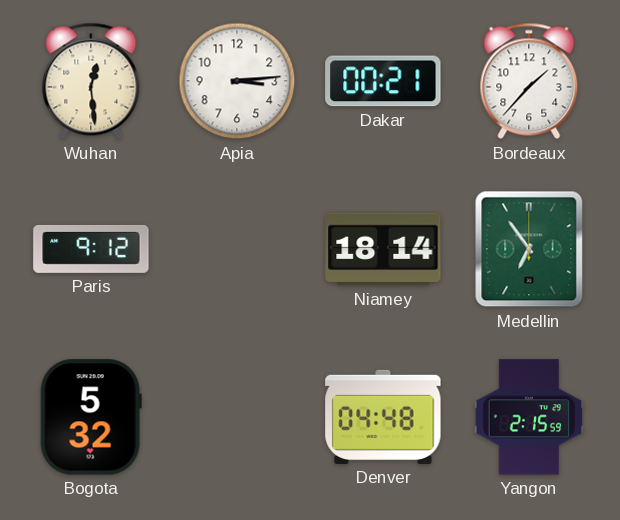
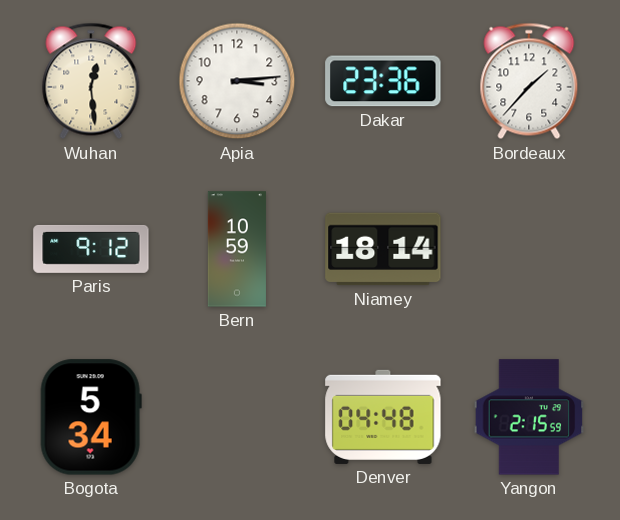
Dakar: 00:21 -> 23:36
Bern: none -> 10:59
Medellin: 6:54 -> none
Bogota: 5:32 -> 5:34
